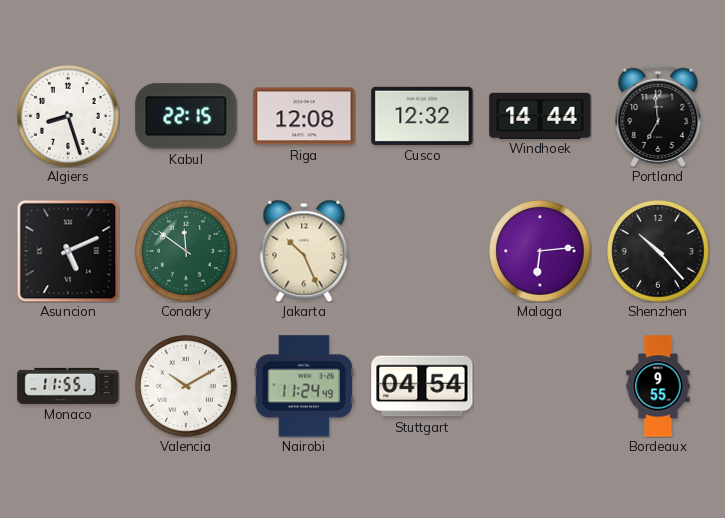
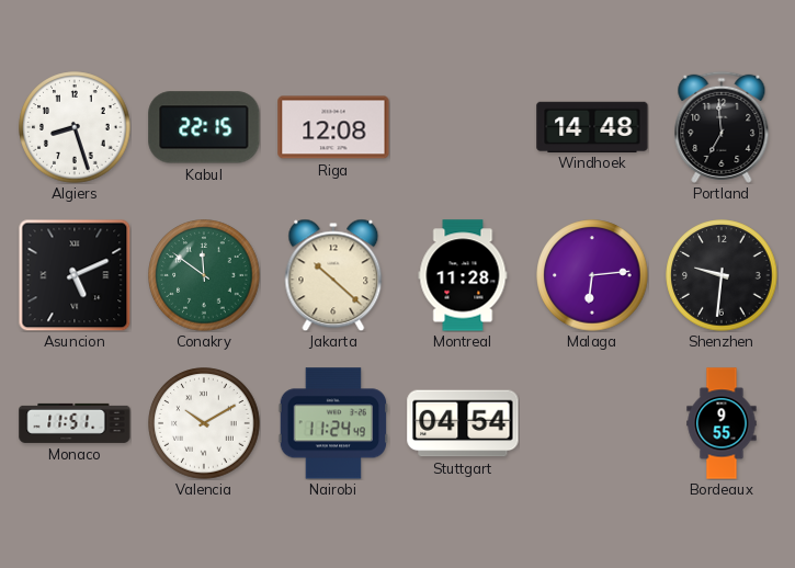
Cusco: 12:32 -> none
Windhoek: 14:44 -> 14:48
Jakarta: 10:26 -> 10:22
Montreal: none -> 11:28
Shenzhen: 10:23 -> 9:31
Monaco: 11:55 -> 11:51
